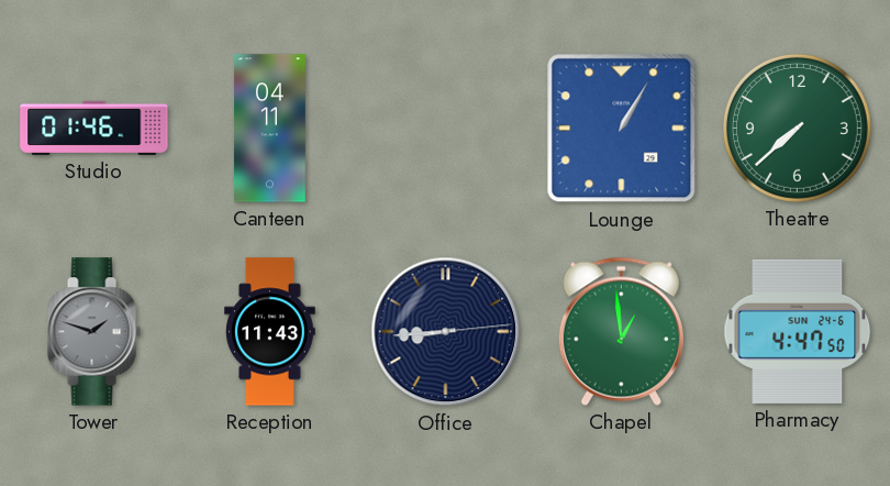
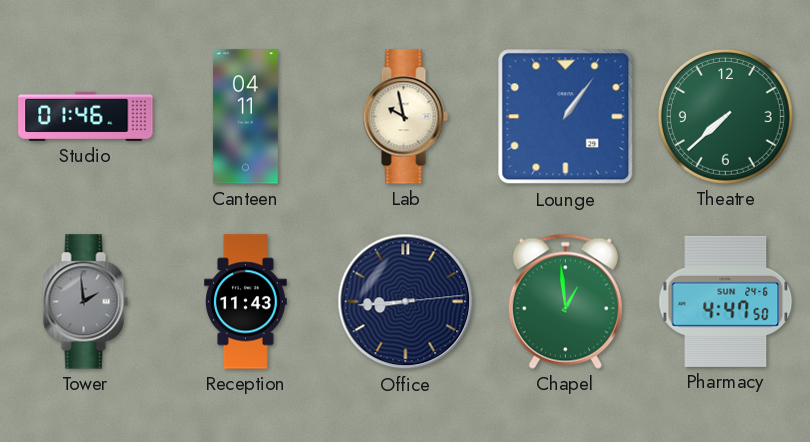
Lab: none -> 9:58
Lounge: 1:05 -> 1:06
Tower: 1:48 -> 1:59
